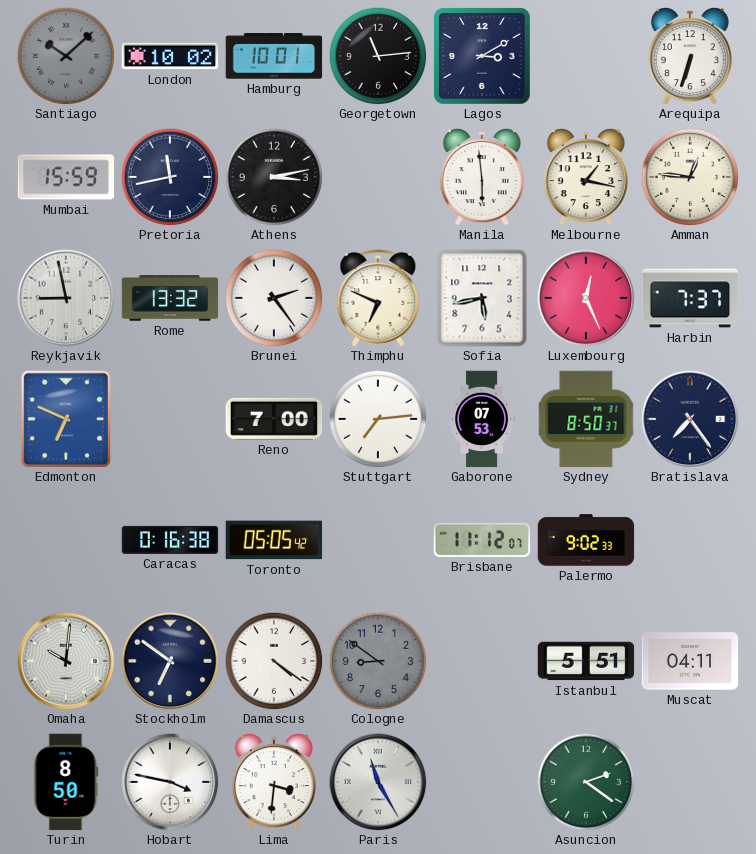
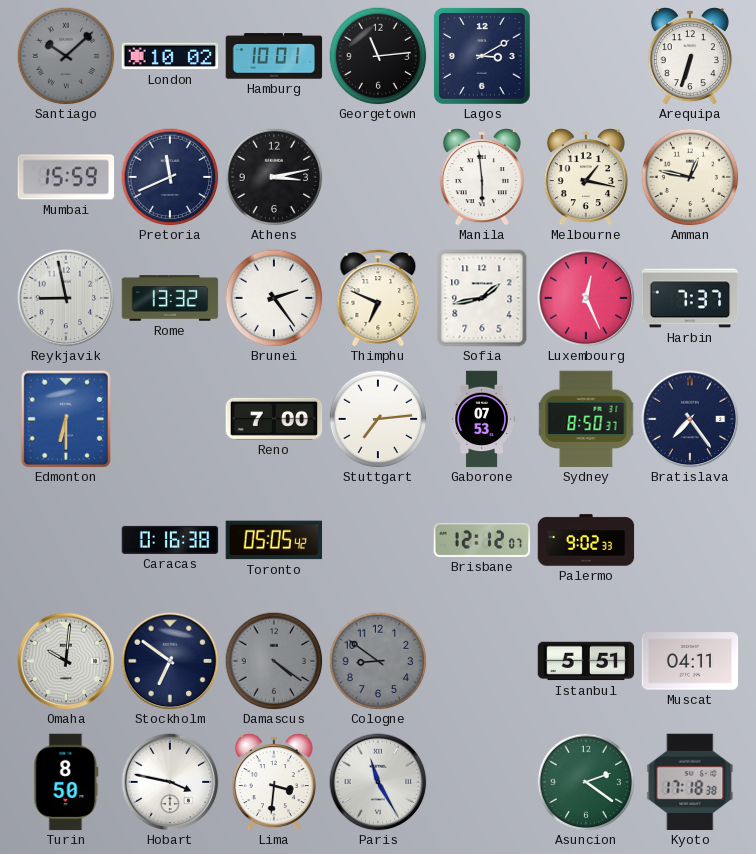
Pretoria: 11:43 -> 11:41
Amman: 12:46 -> 12:47
Sofia: 5:43 -> 1:43
Edmonton: 6:49 -> 6:30
Brisbane: 11:12 -> 12:12
Damascus dial: white -> grey
Kyoto: none -> 17:18
